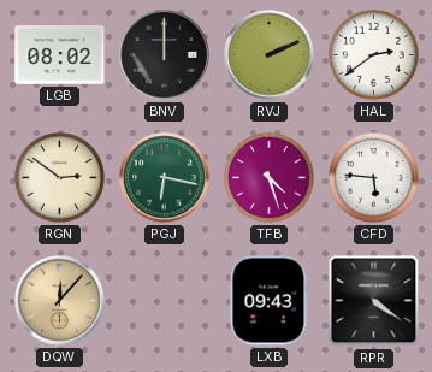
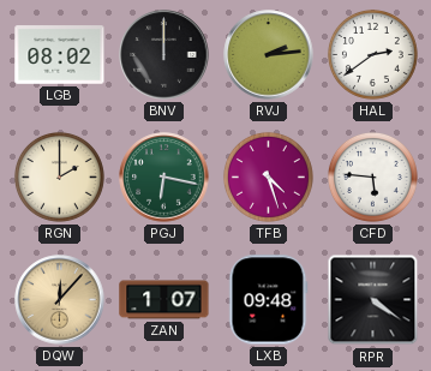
RVJ: 2:11 -> 2:14
RGN: 2:51 -> 2:00
ZAN: none -> 1:07
LXB: 09:43 -> 09:48
